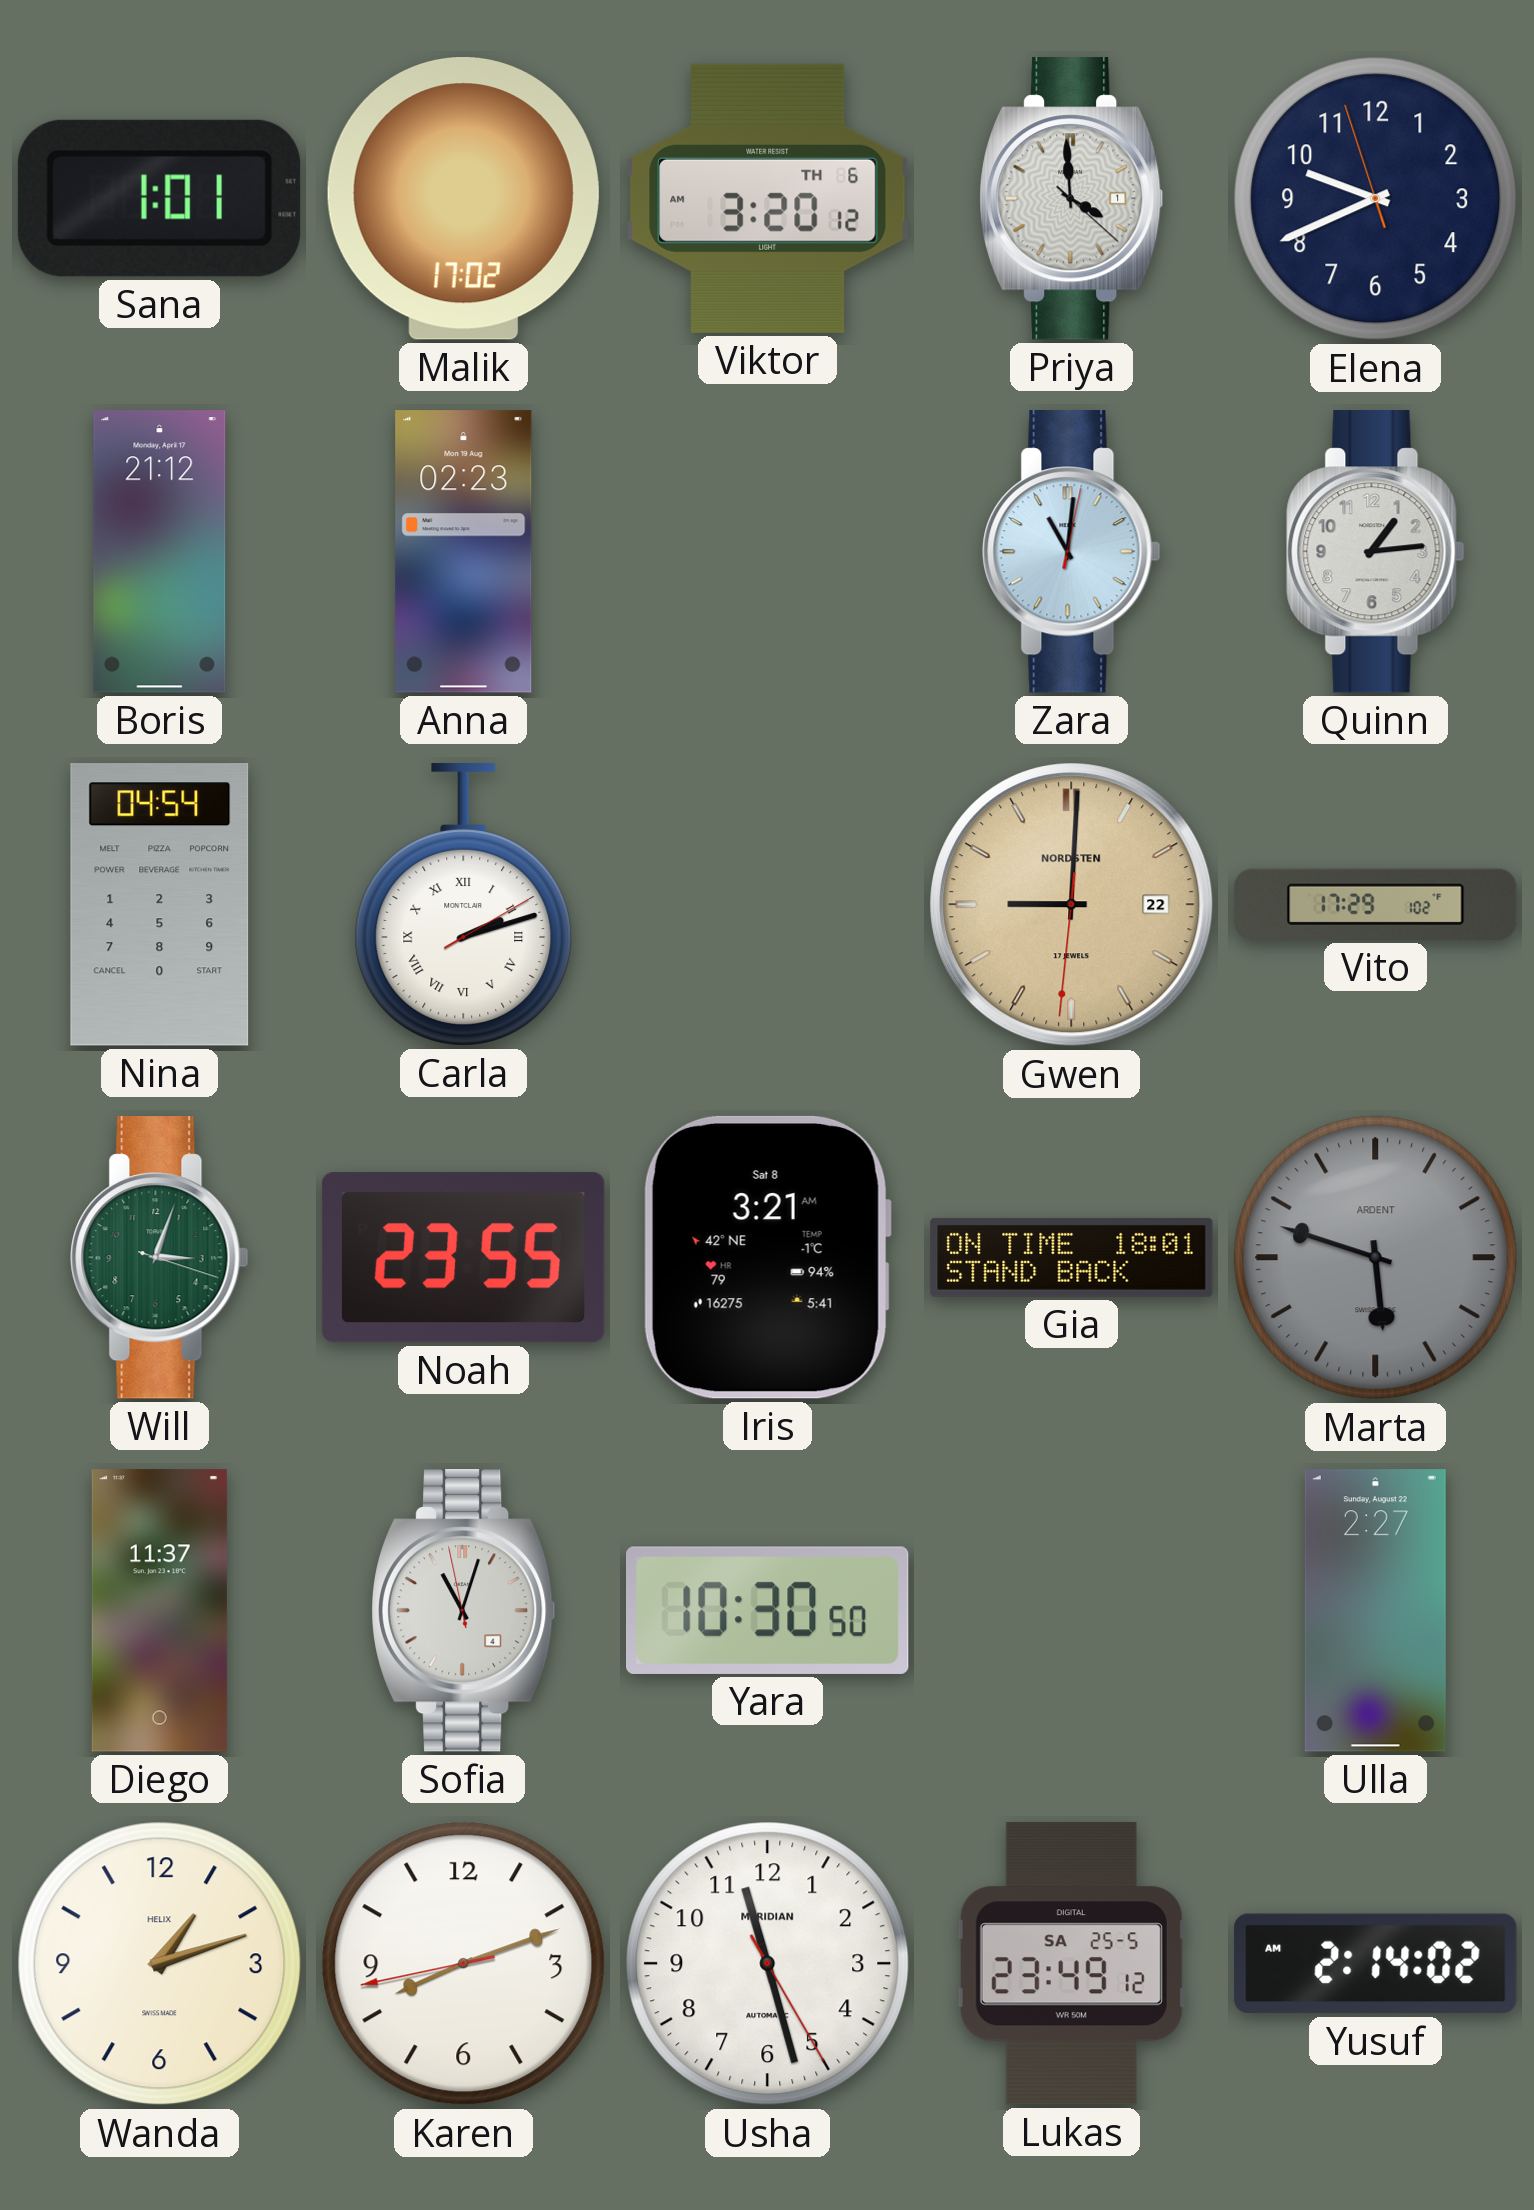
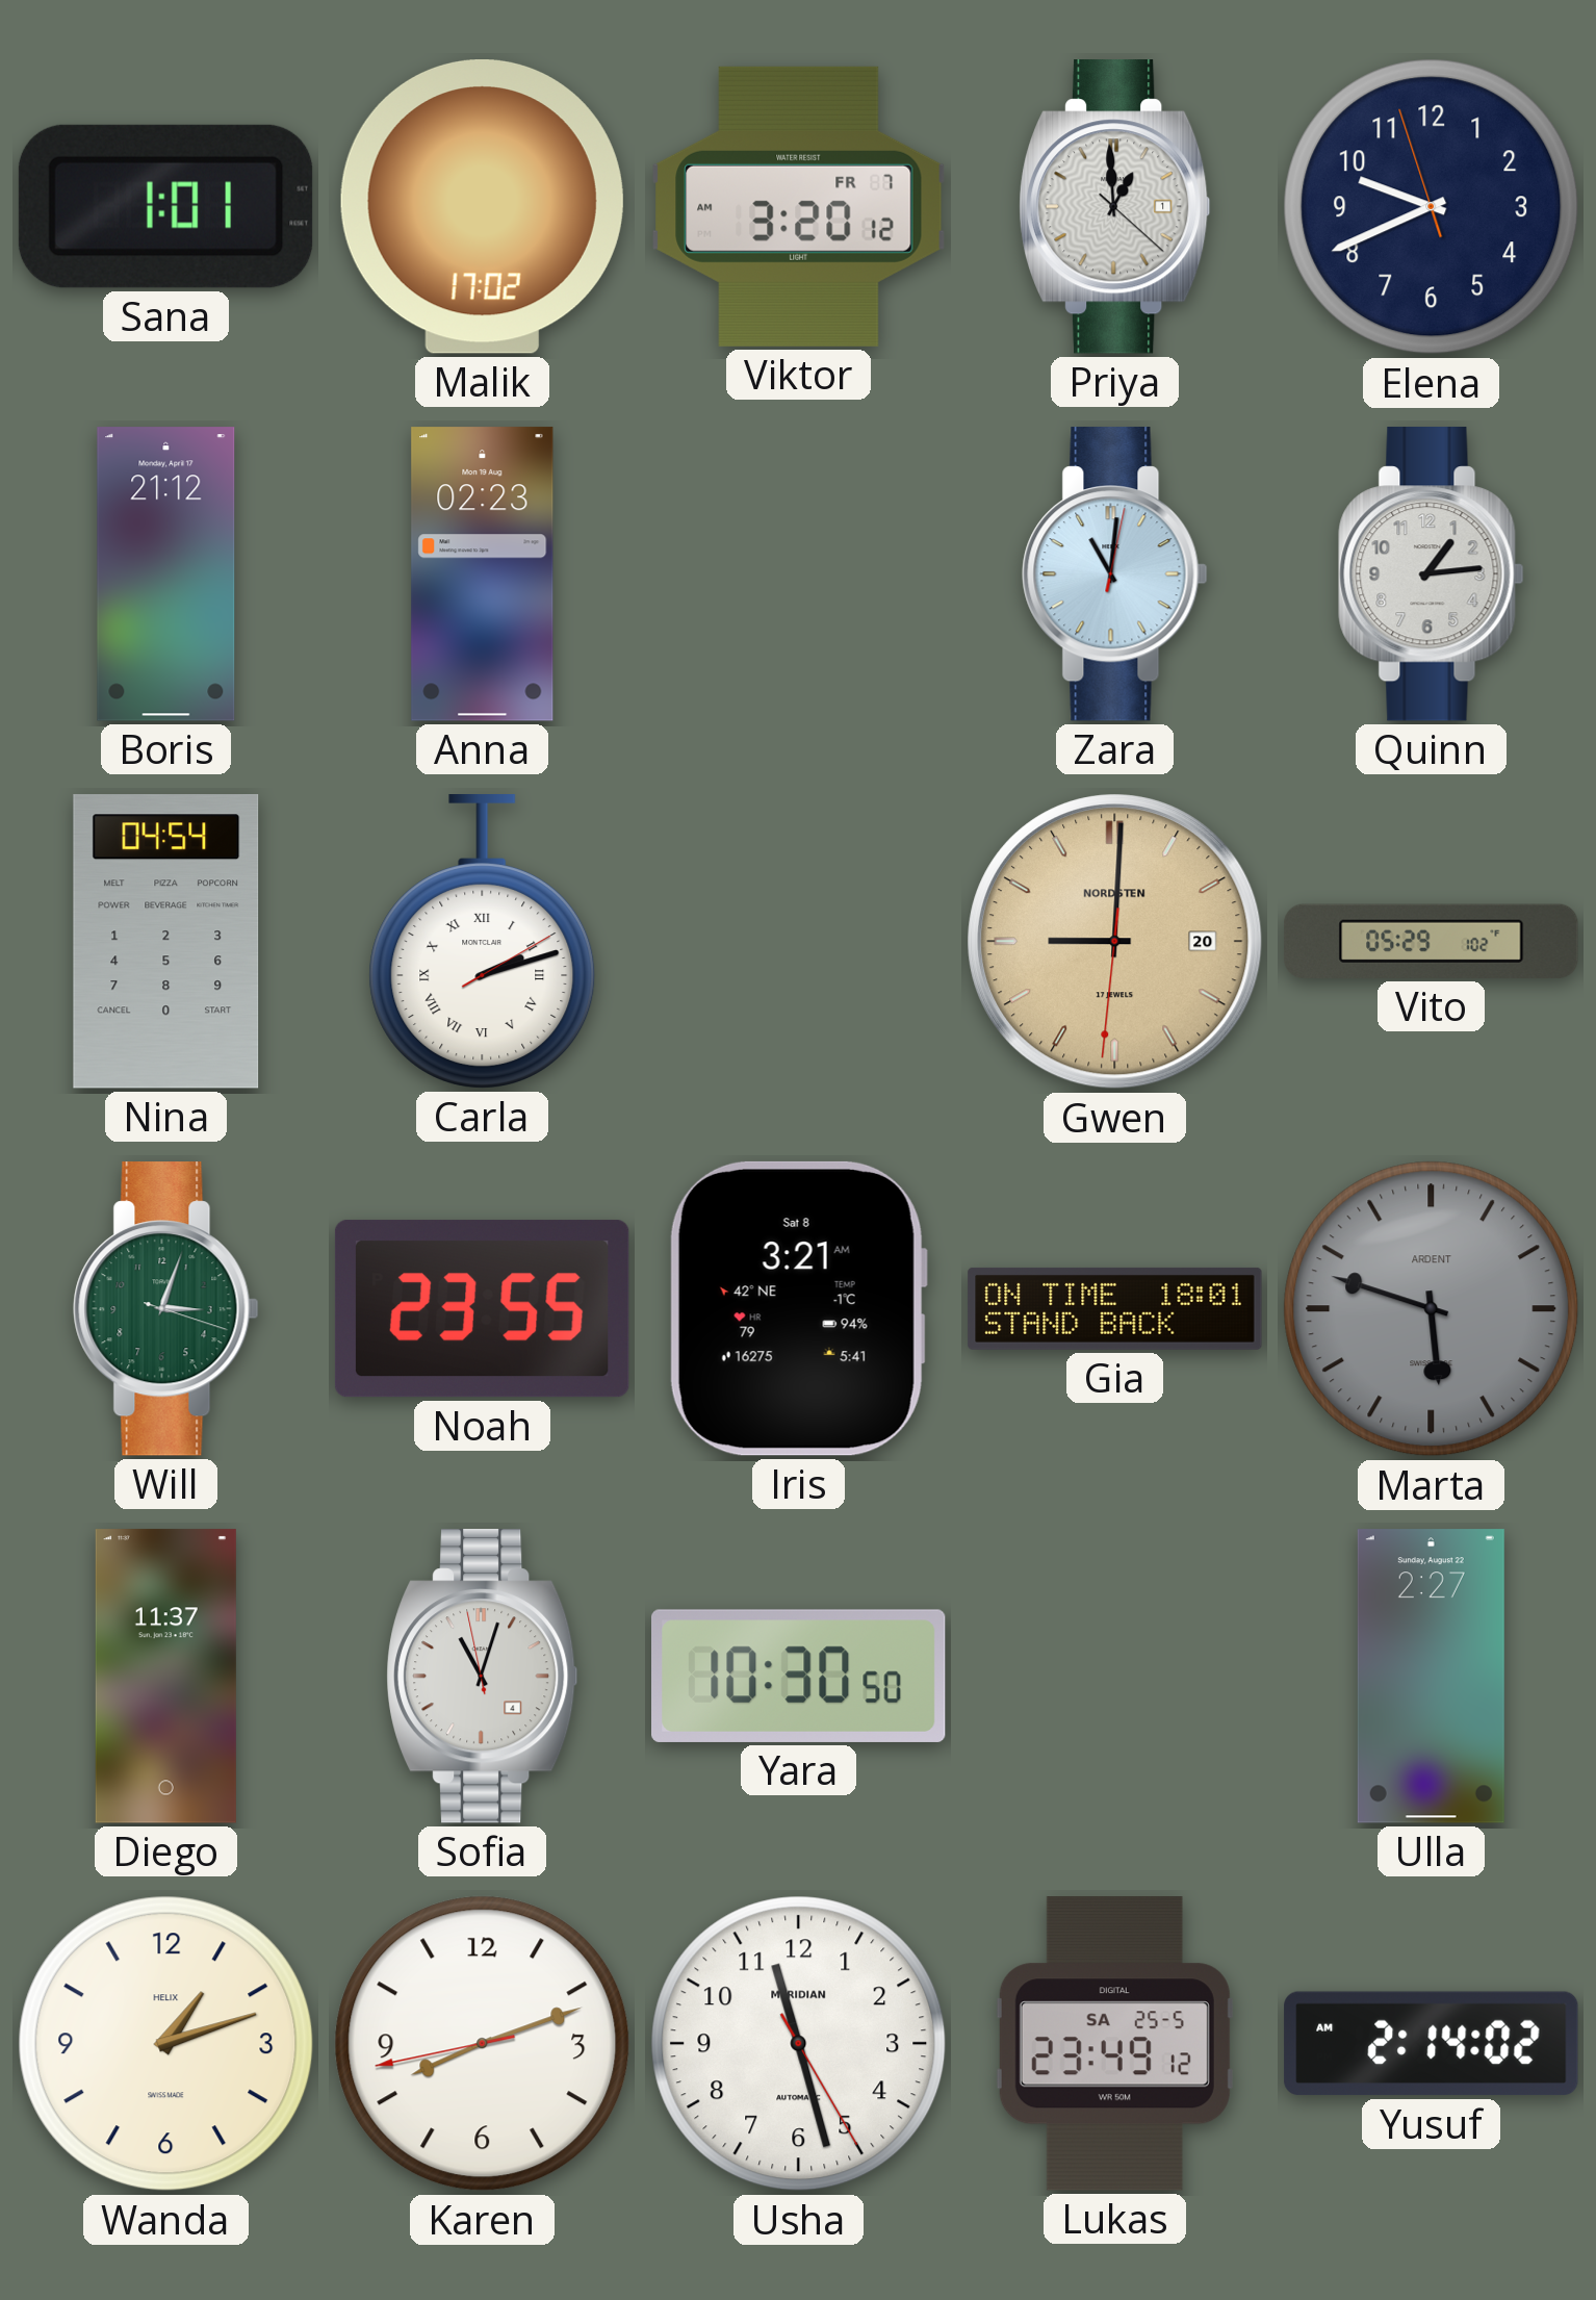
Viktor date: TH 6 -> FR 7
Priya: 3:59 -> 12:59
Gwen date: 22 -> 20
Vito: 17:29 -> 05:29
